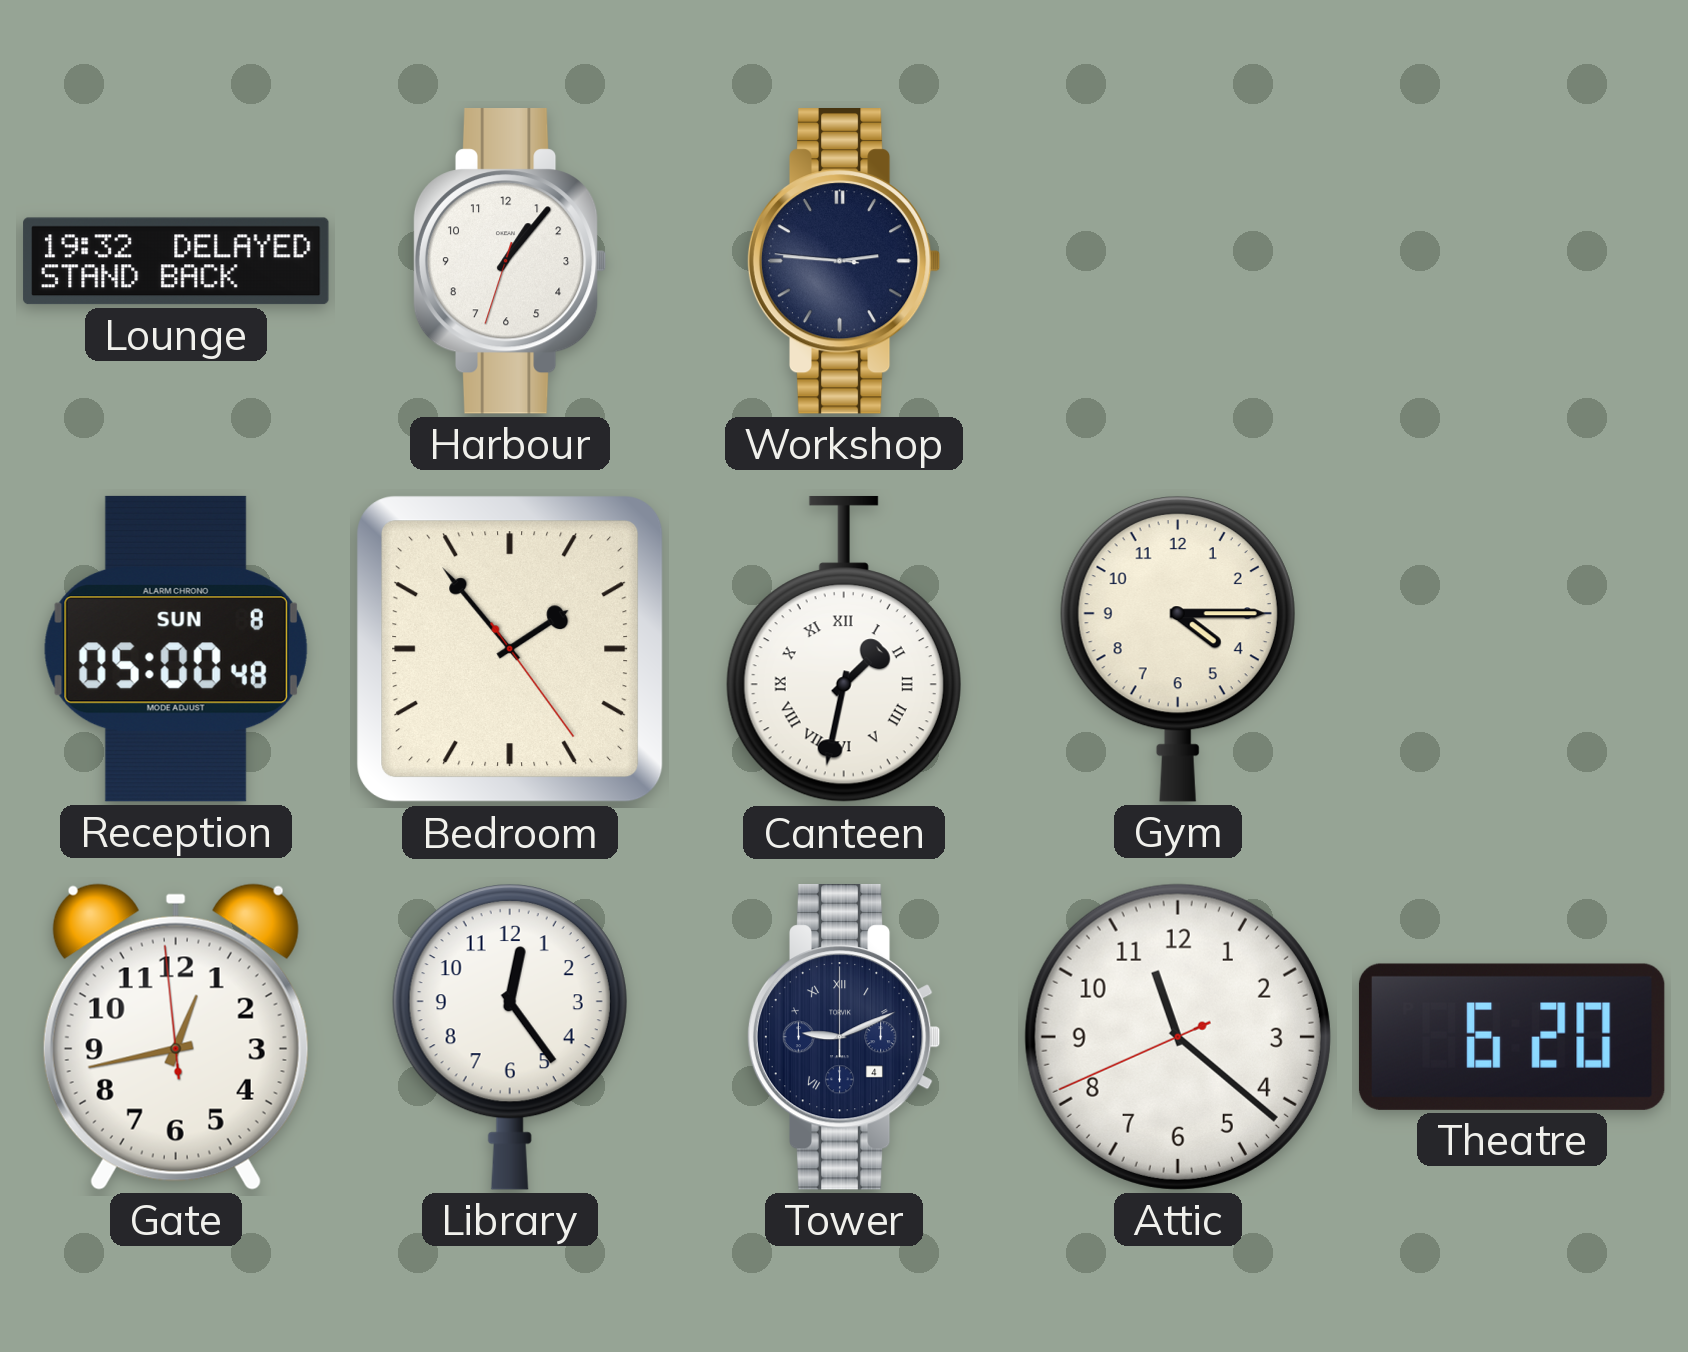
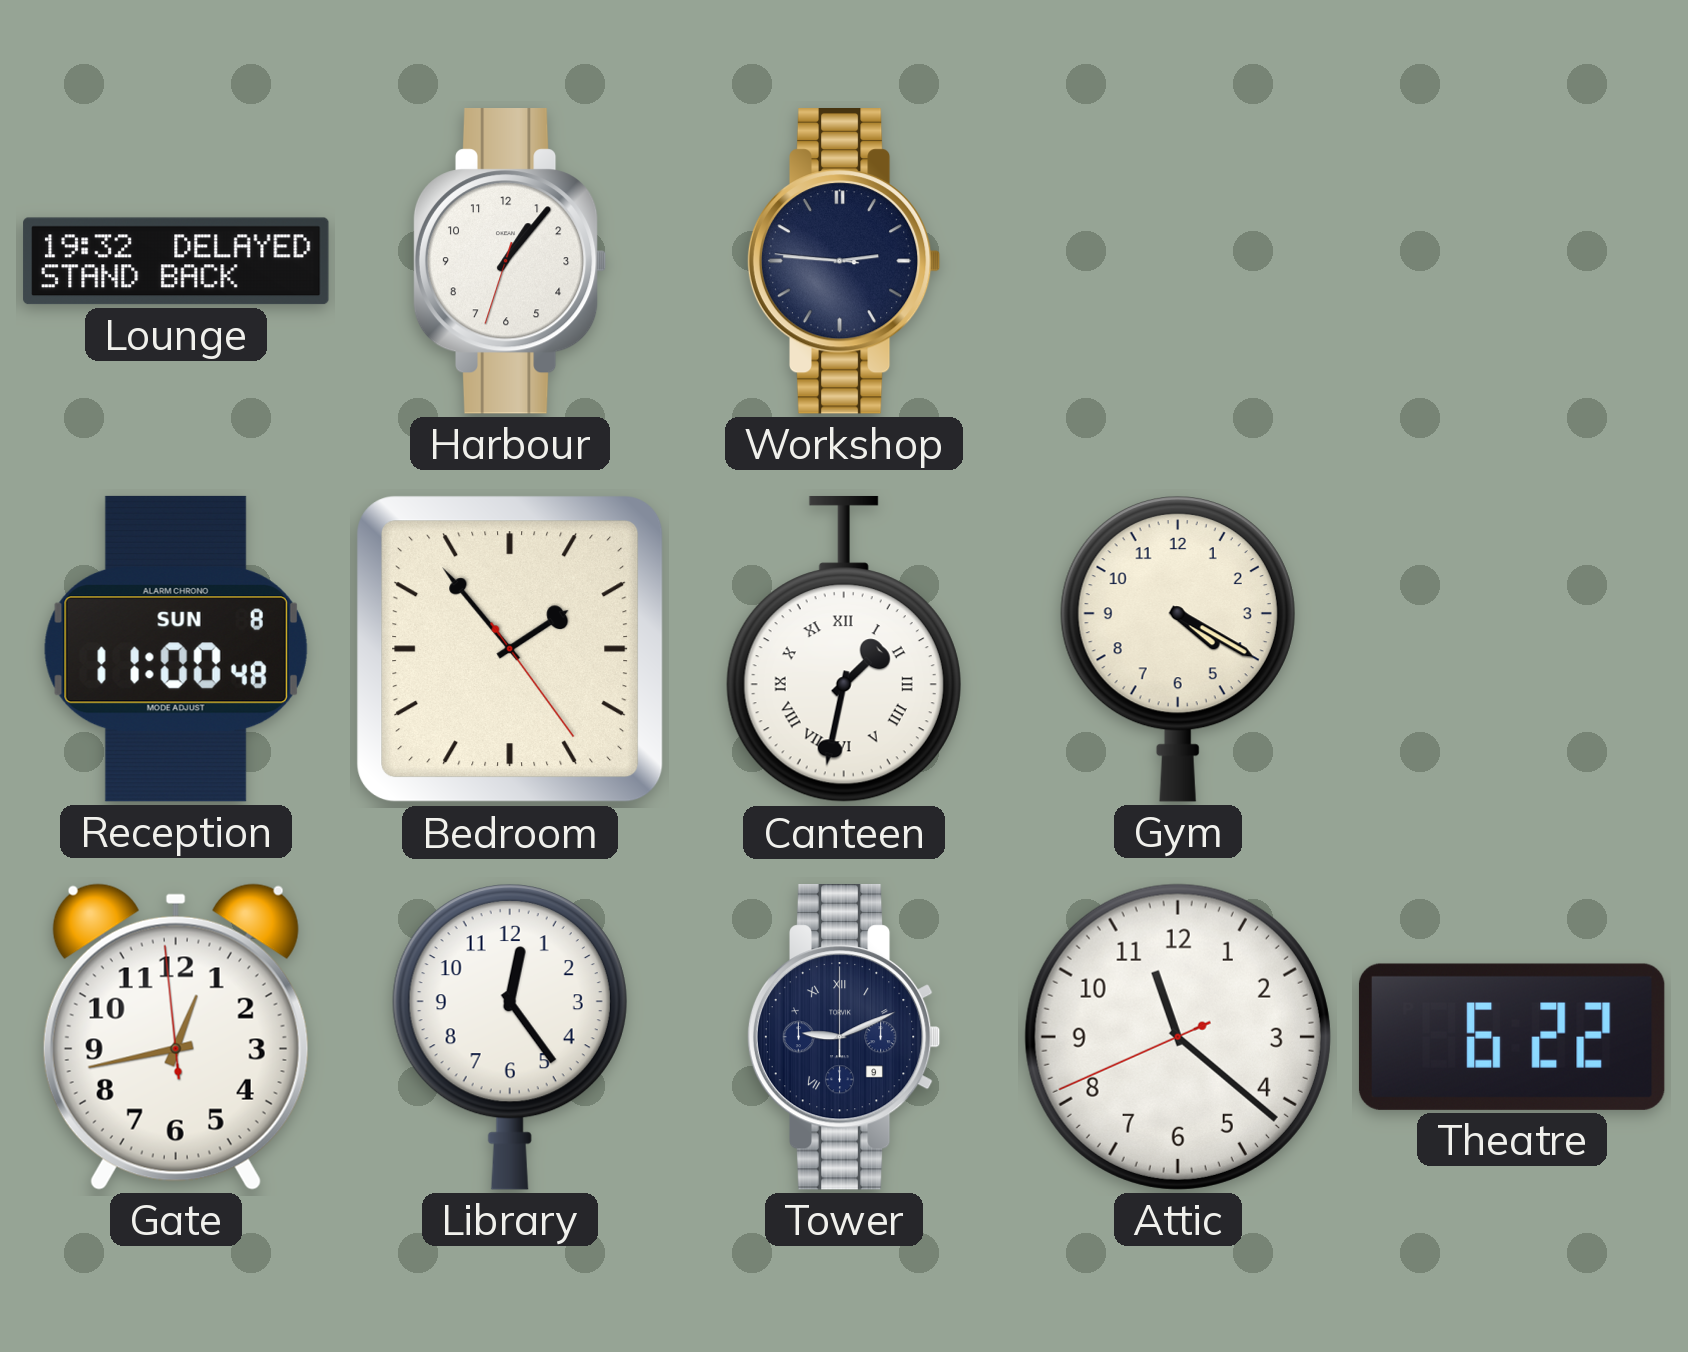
Reception: 05:00 -> 11:00
Gym: 4:15 -> 4:20
Tower date: 4 -> 9
Theatre: 6:20 -> 6:22
